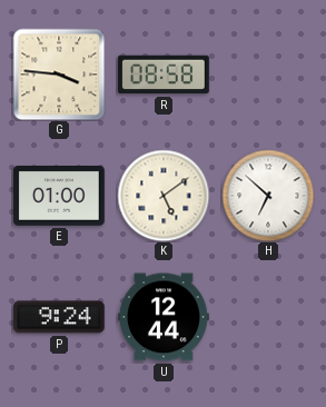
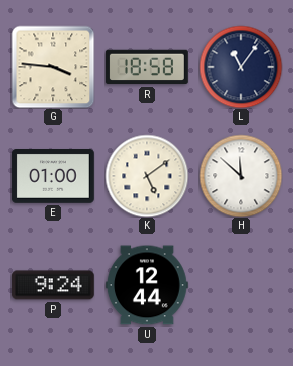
R: 08:58 -> 18:58
L: none -> 11:06
H: 6:52 -> 11:52
